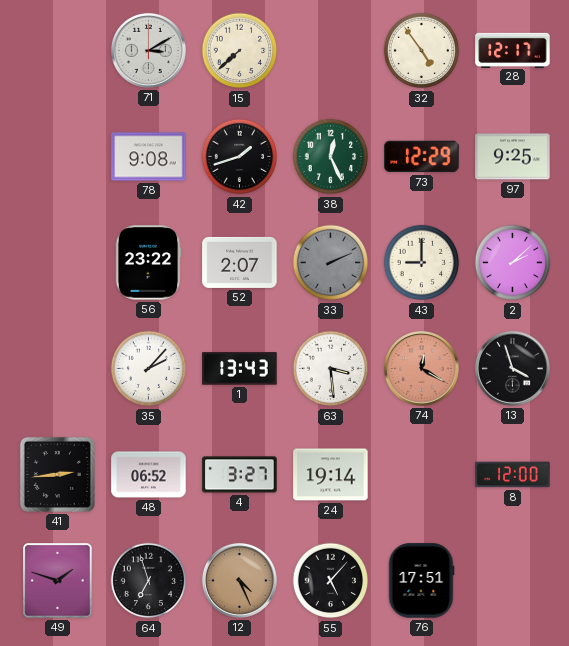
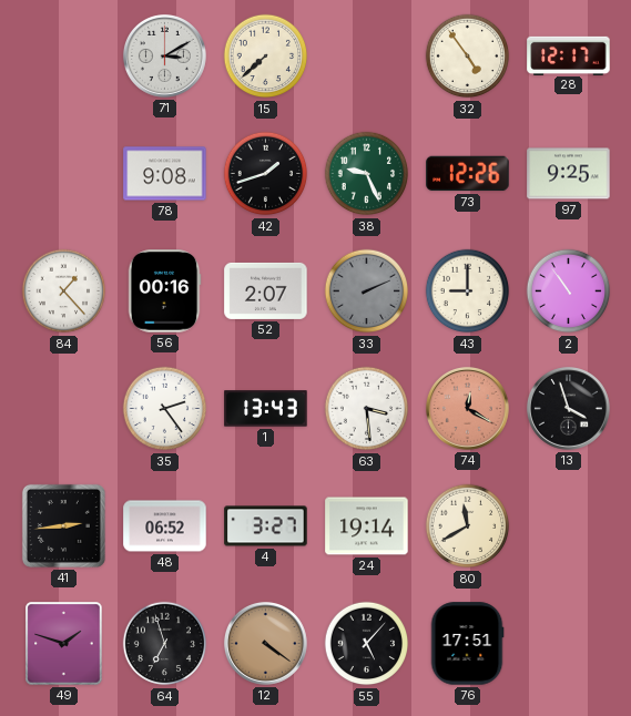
38: 12:26 -> 9:26
73: 12:29 -> 12:26
84: none -> 1:23
56: 23:22 -> 00:16
2: 2:08 -> 10:54
35: 2:07 -> 2:24
80: none -> 11:40
8: 12:00 -> none
12: 4:26 -> 4:21
